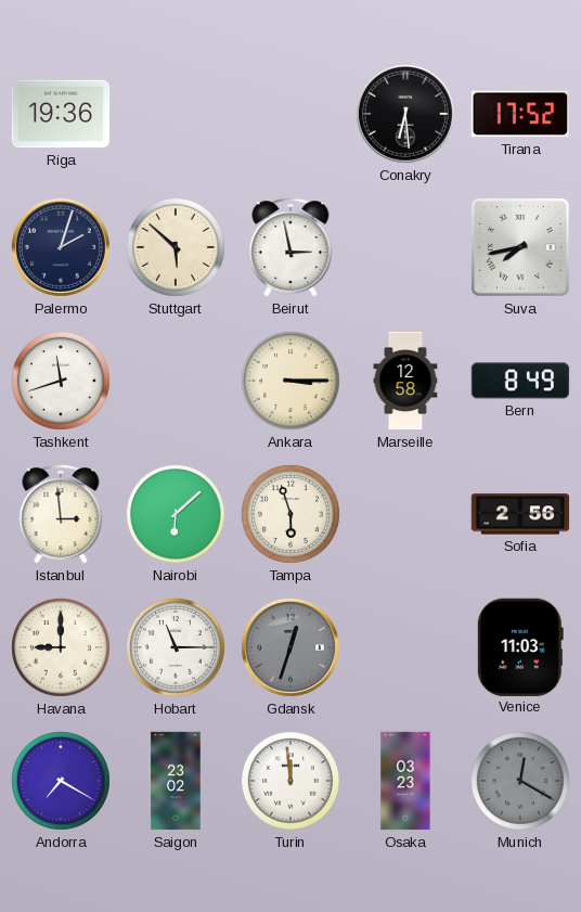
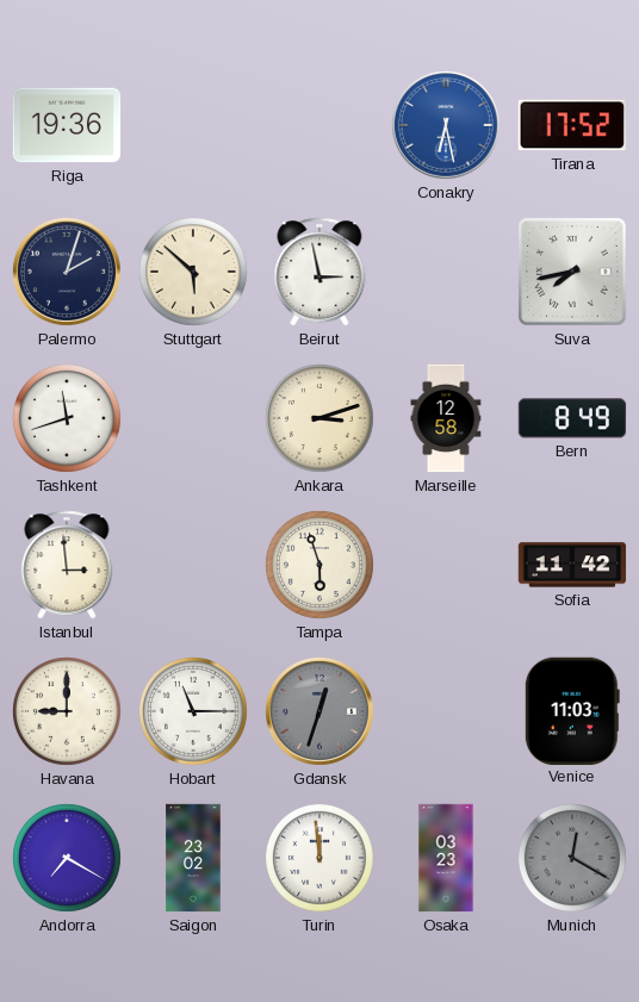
Conakry: 6:29 -> 6:28
Conakry dial: black -> blue
Ankara: 3:15 -> 3:12
Nairobi: 6:08 -> none
Sofia: 2:56 -> 11:42
